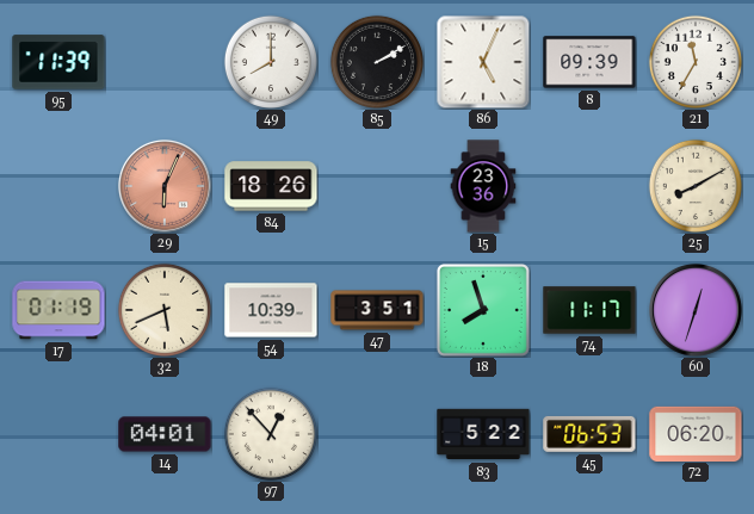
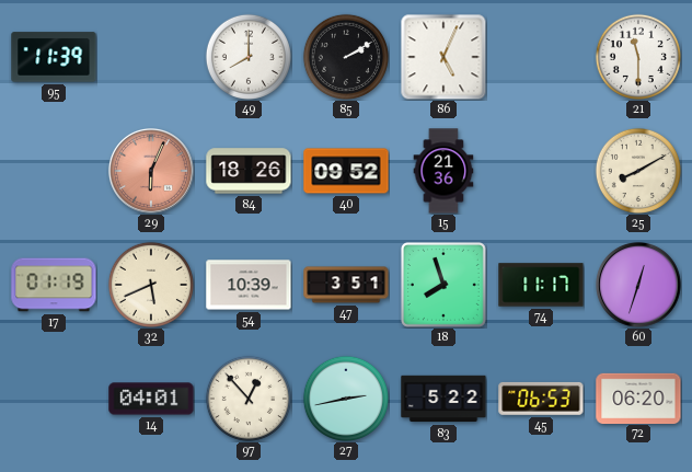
8: 09:39 -> none
21: 11:35 -> 11:30
40: none -> 09:52
15: 23:36 -> 21:36
27: none -> 2:43
